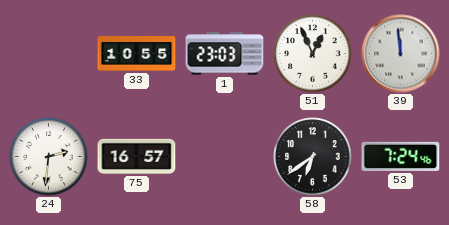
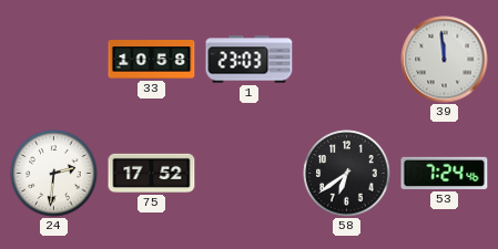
33: 10:55 -> 10:58
51: 12:56 -> none
75: 16:57 -> 17:52
